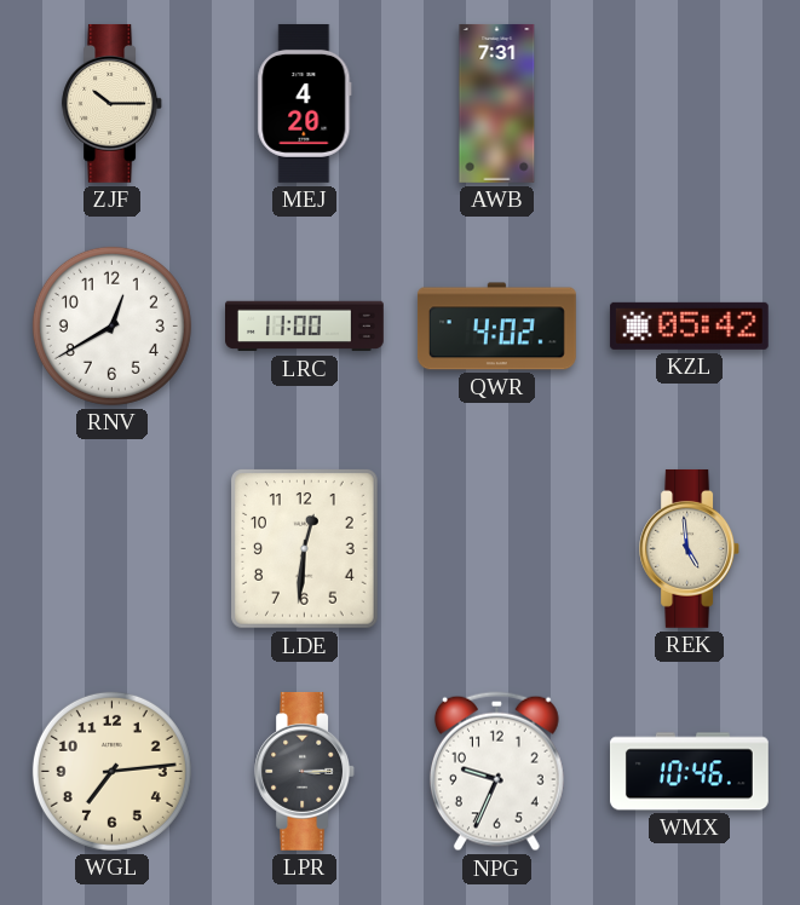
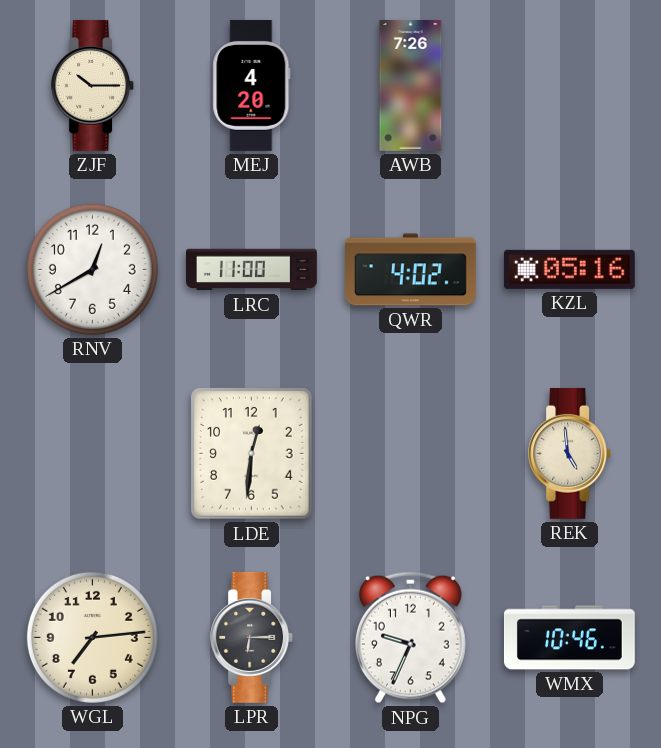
AWB: 7:31 -> 7:26
KZL: 05:42 -> 05:16
LPR: 3:15 -> 6:15
